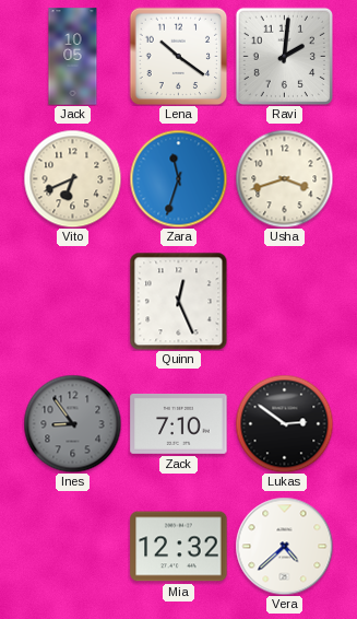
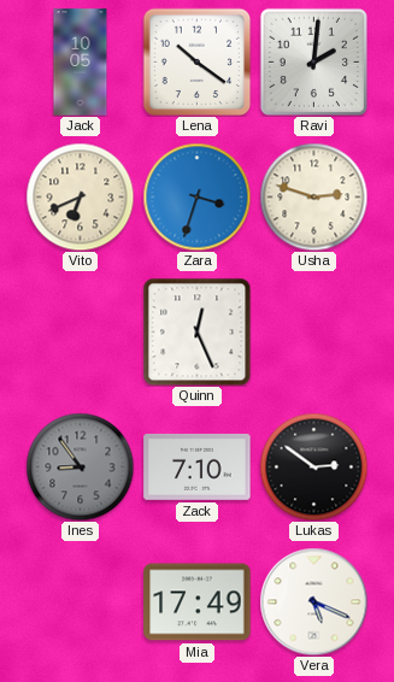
Zara: 11:33 -> 3:33
Usha: 3:42 -> 2:48
Mia: 12:32 -> 17:49
Vera: 4:38 -> 5:19
